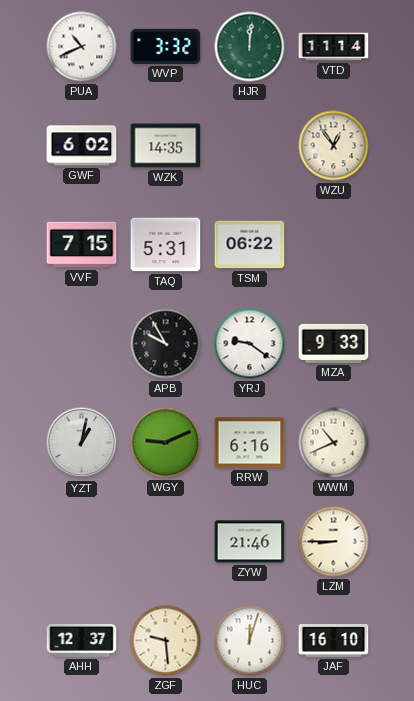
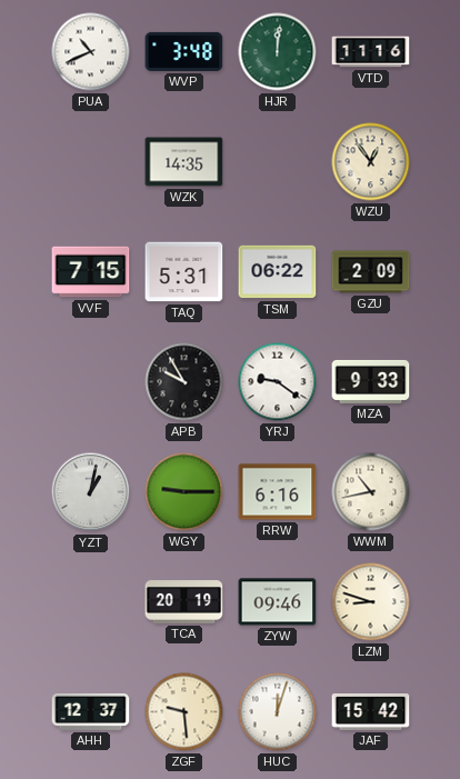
WVP: 3:32 -> 3:48
VTD: 11:14 -> 11:16
GWF: 6:02 -> none
GZU: none -> 2:09
WGY: 9:11 -> 9:15
WWM: 10:41 -> 10:43
TCA: none -> 20:19
ZYW: 21:46 -> 09:46
LZM: 8:45 -> 8:48
JAF: 16:10 -> 15:42
